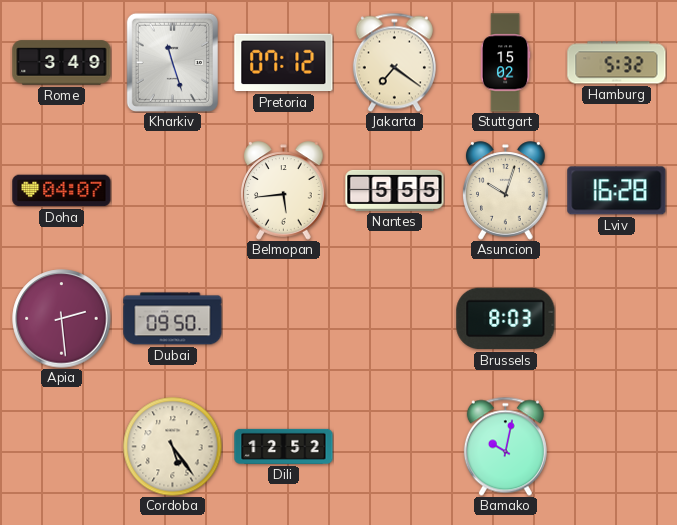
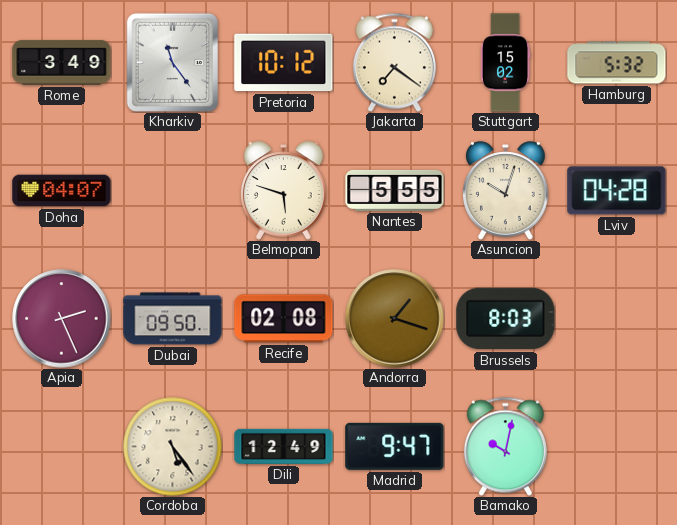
Kharkiv: 11:27 -> 11:24
Pretoria: 07:12 -> 10:12
Belmopan: 5:44 -> 5:48
Lviv: 16:28 -> 04:28
Apia: 2:29 -> 2:26
Recife: none -> 02:08
Andorra: none -> 1:18
Dili: 12:52 -> 12:49
Madrid: none -> 9:47
